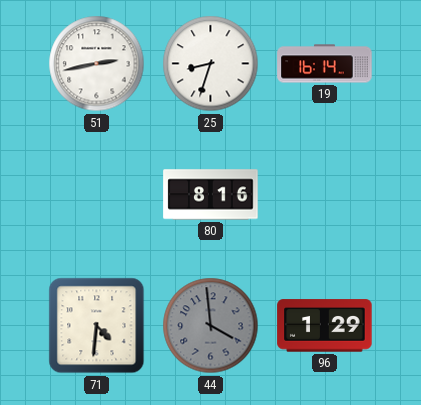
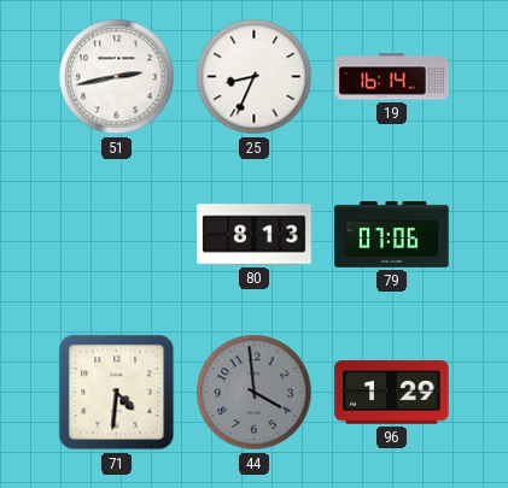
25: 8:33 -> 8:34
80: 8:16 -> 8:13
79: none -> 07:06
